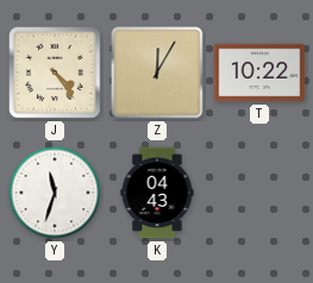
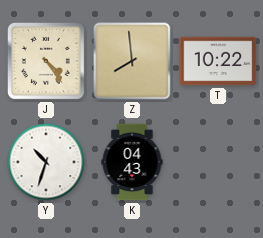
Z: 12:05 -> 7:59
Y: 11:33 -> 10:33
